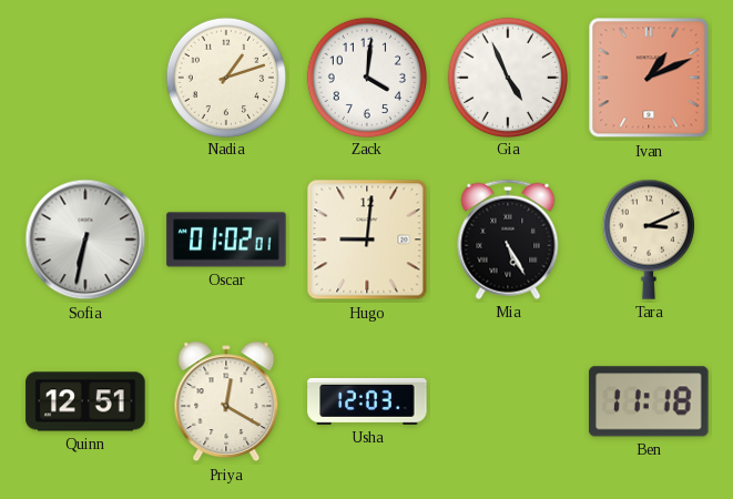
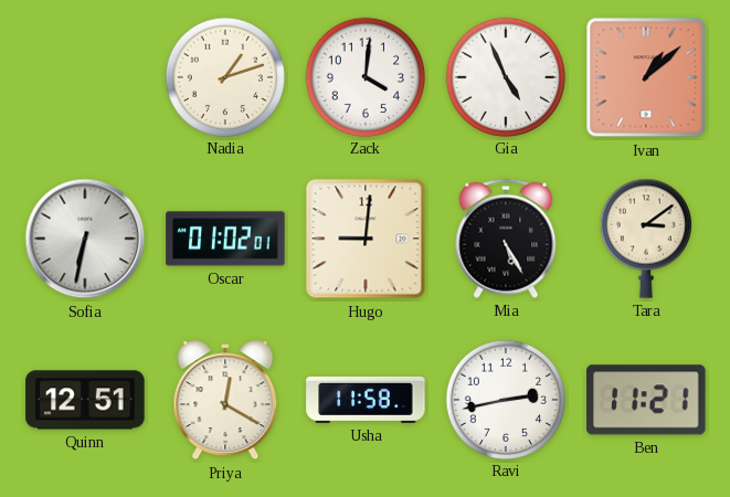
Ivan: 1:11 -> 1:08
Tara: 3:11 -> 3:09
Usha: 12:03 -> 11:58
Ravi: none -> 2:43
Ben: 11:18 -> 11:21
